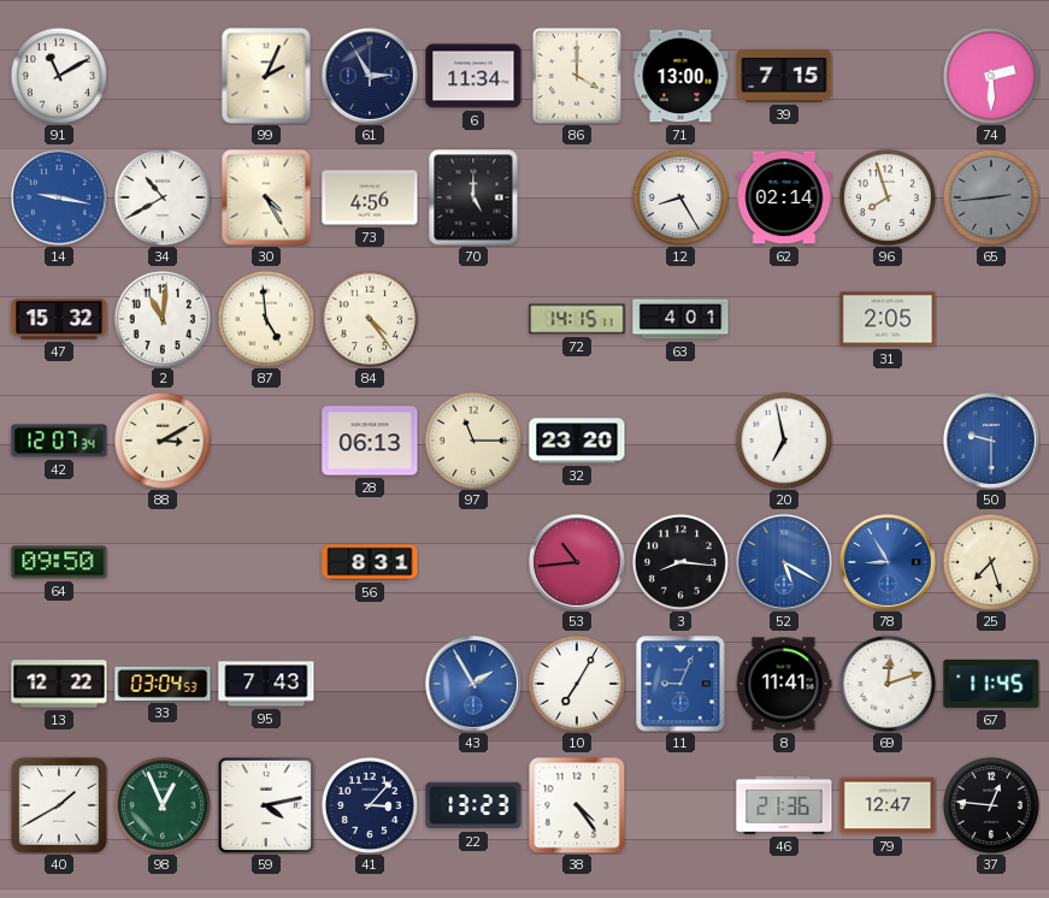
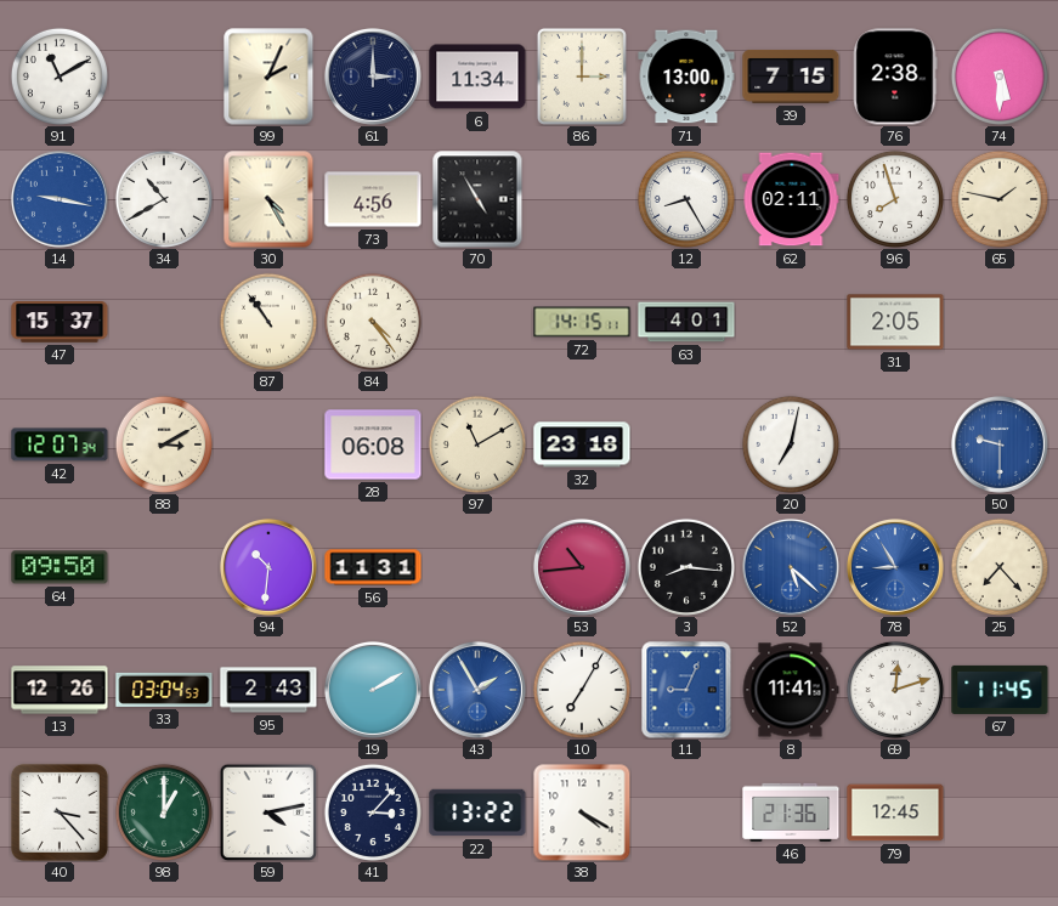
61: 2:55 -> 3:00
86: 4:00 -> 3:00
76: none -> 2:38
74: 2:30 -> 5:30
70: 5:00 -> 4:55
62: 02:14 -> 02:11
65: 2:44 -> 1:47
65 dial: grey -> cream
47: 15:32 -> 15:37
2: 11:01 -> none
87: 4:59 -> 10:54
28: 06:13 -> 06:08
97: 11:15 -> 11:10
32: 23:20 -> 23:18
20: 6:58 -> 7:02
94: none -> 10:31
56: 8:31 -> 11:31
52: 5:20 -> 5:22
25: 7:27 -> 7:23
13: 12:22 -> 12:26
95: 7:43 -> 2:43
19: none -> 2:10
40: 1:40 -> 3:23
98: 12:56 -> 1:00
22: 13:23 -> 13:22
38: 4:24 -> 4:20
79: 12:47 -> 12:45
37: 12:46 -> none
